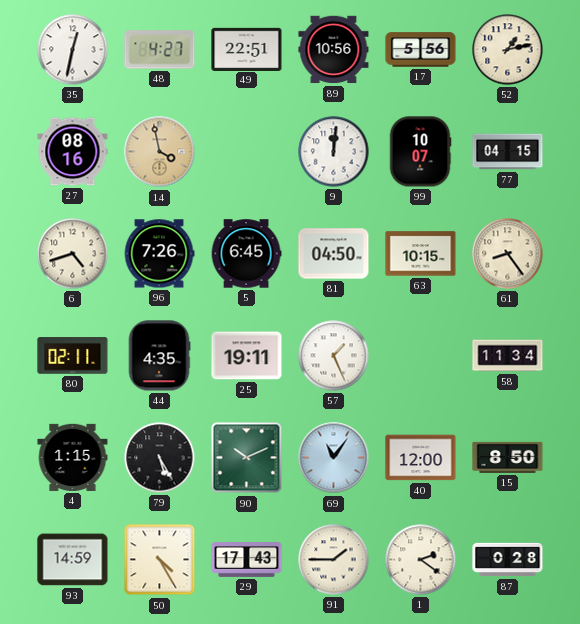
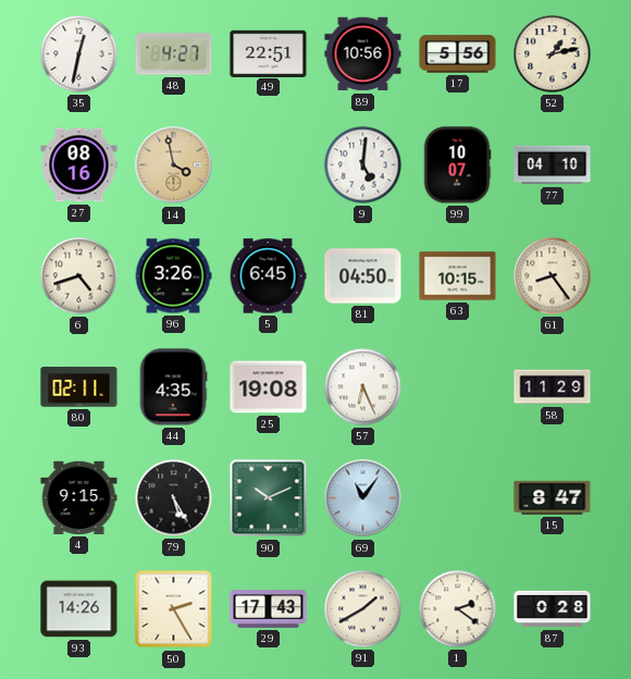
9: 12:01 -> 5:01
77: 04:15 -> 04:10
96: 7:26 -> 3:26
25: 19:11 -> 19:08
57: 1:26 -> 6:26
58: 11:34 -> 11:29
4: 1:15 -> 9:15
40: 12:00 -> none
15: 8:50 -> 8:47
93: 14:59 -> 14:26
50: 4:25 -> 2:25
91: 1:45 -> 1:40
